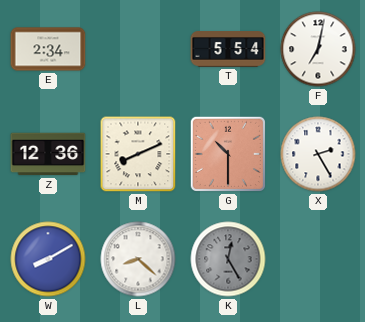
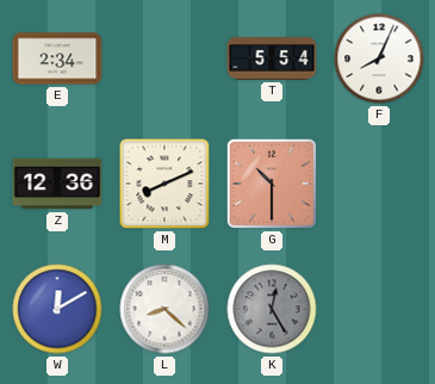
F: 7:02 -> 8:04
X: 2:25 -> none
W: 8:10 -> 12:10
